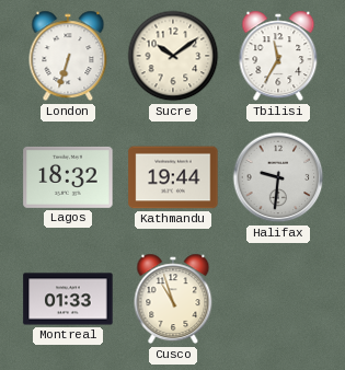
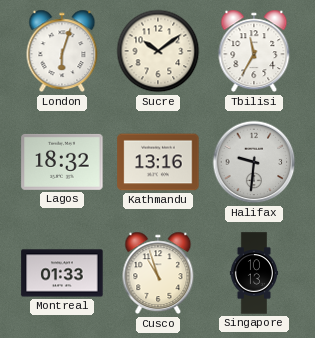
London: 6:33 -> 6:03
Kathmandu: 19:44 -> 13:16
Singapore: none -> 10:13
